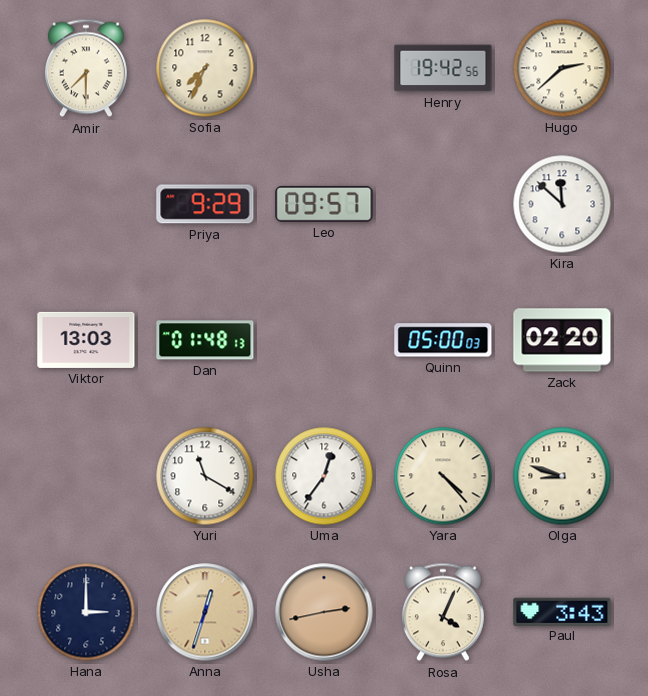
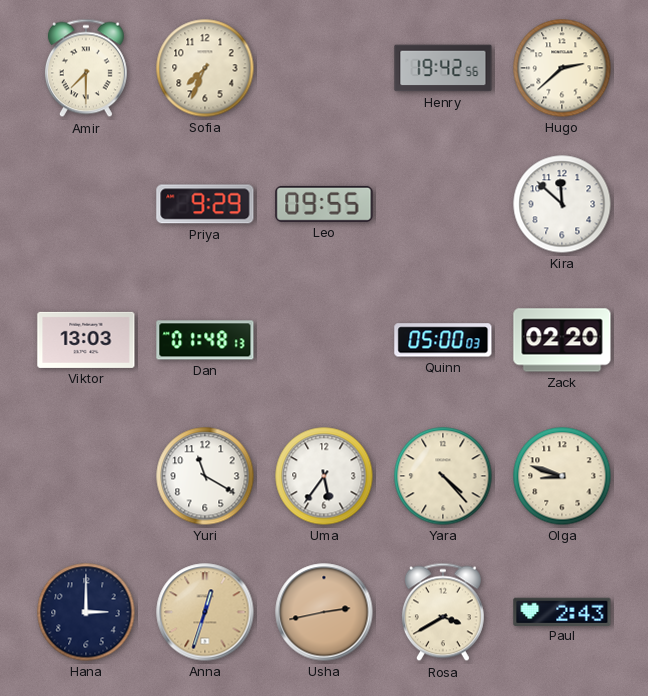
Leo: 09:57 -> 09:55
Uma: 12:36 -> 5:36
Rosa: 4:04 -> 3:40
Paul: 3:43 -> 2:43
